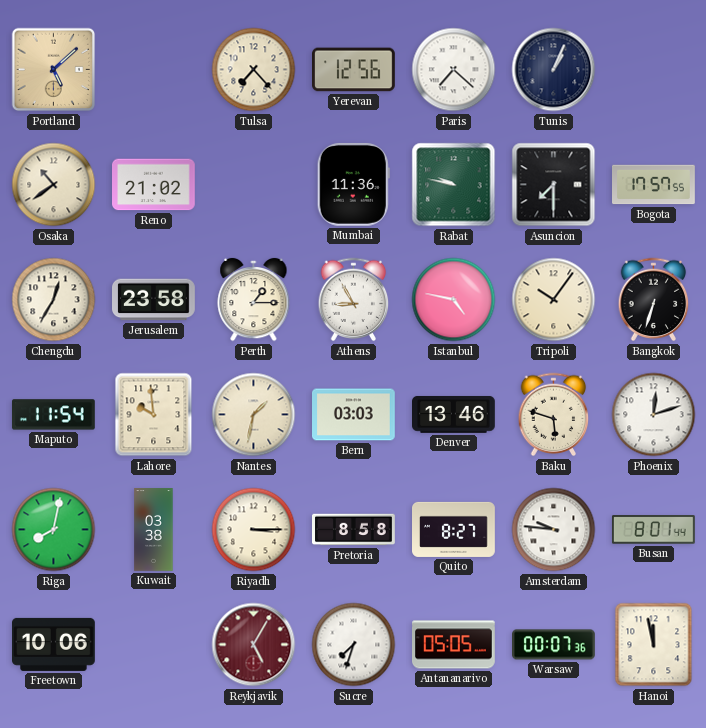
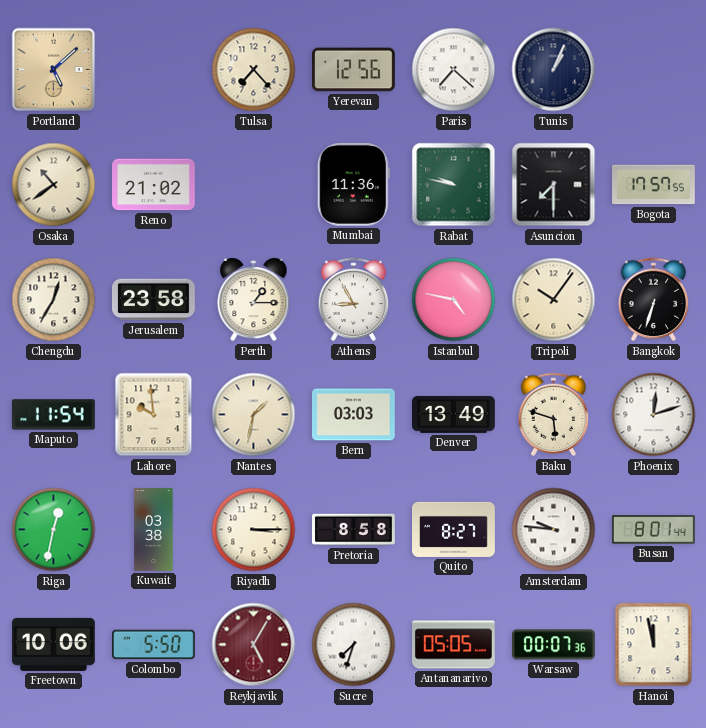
Denver: 13:46 -> 13:49
Riga: 8:02 -> 12:32
Colombo: none -> 5:50
